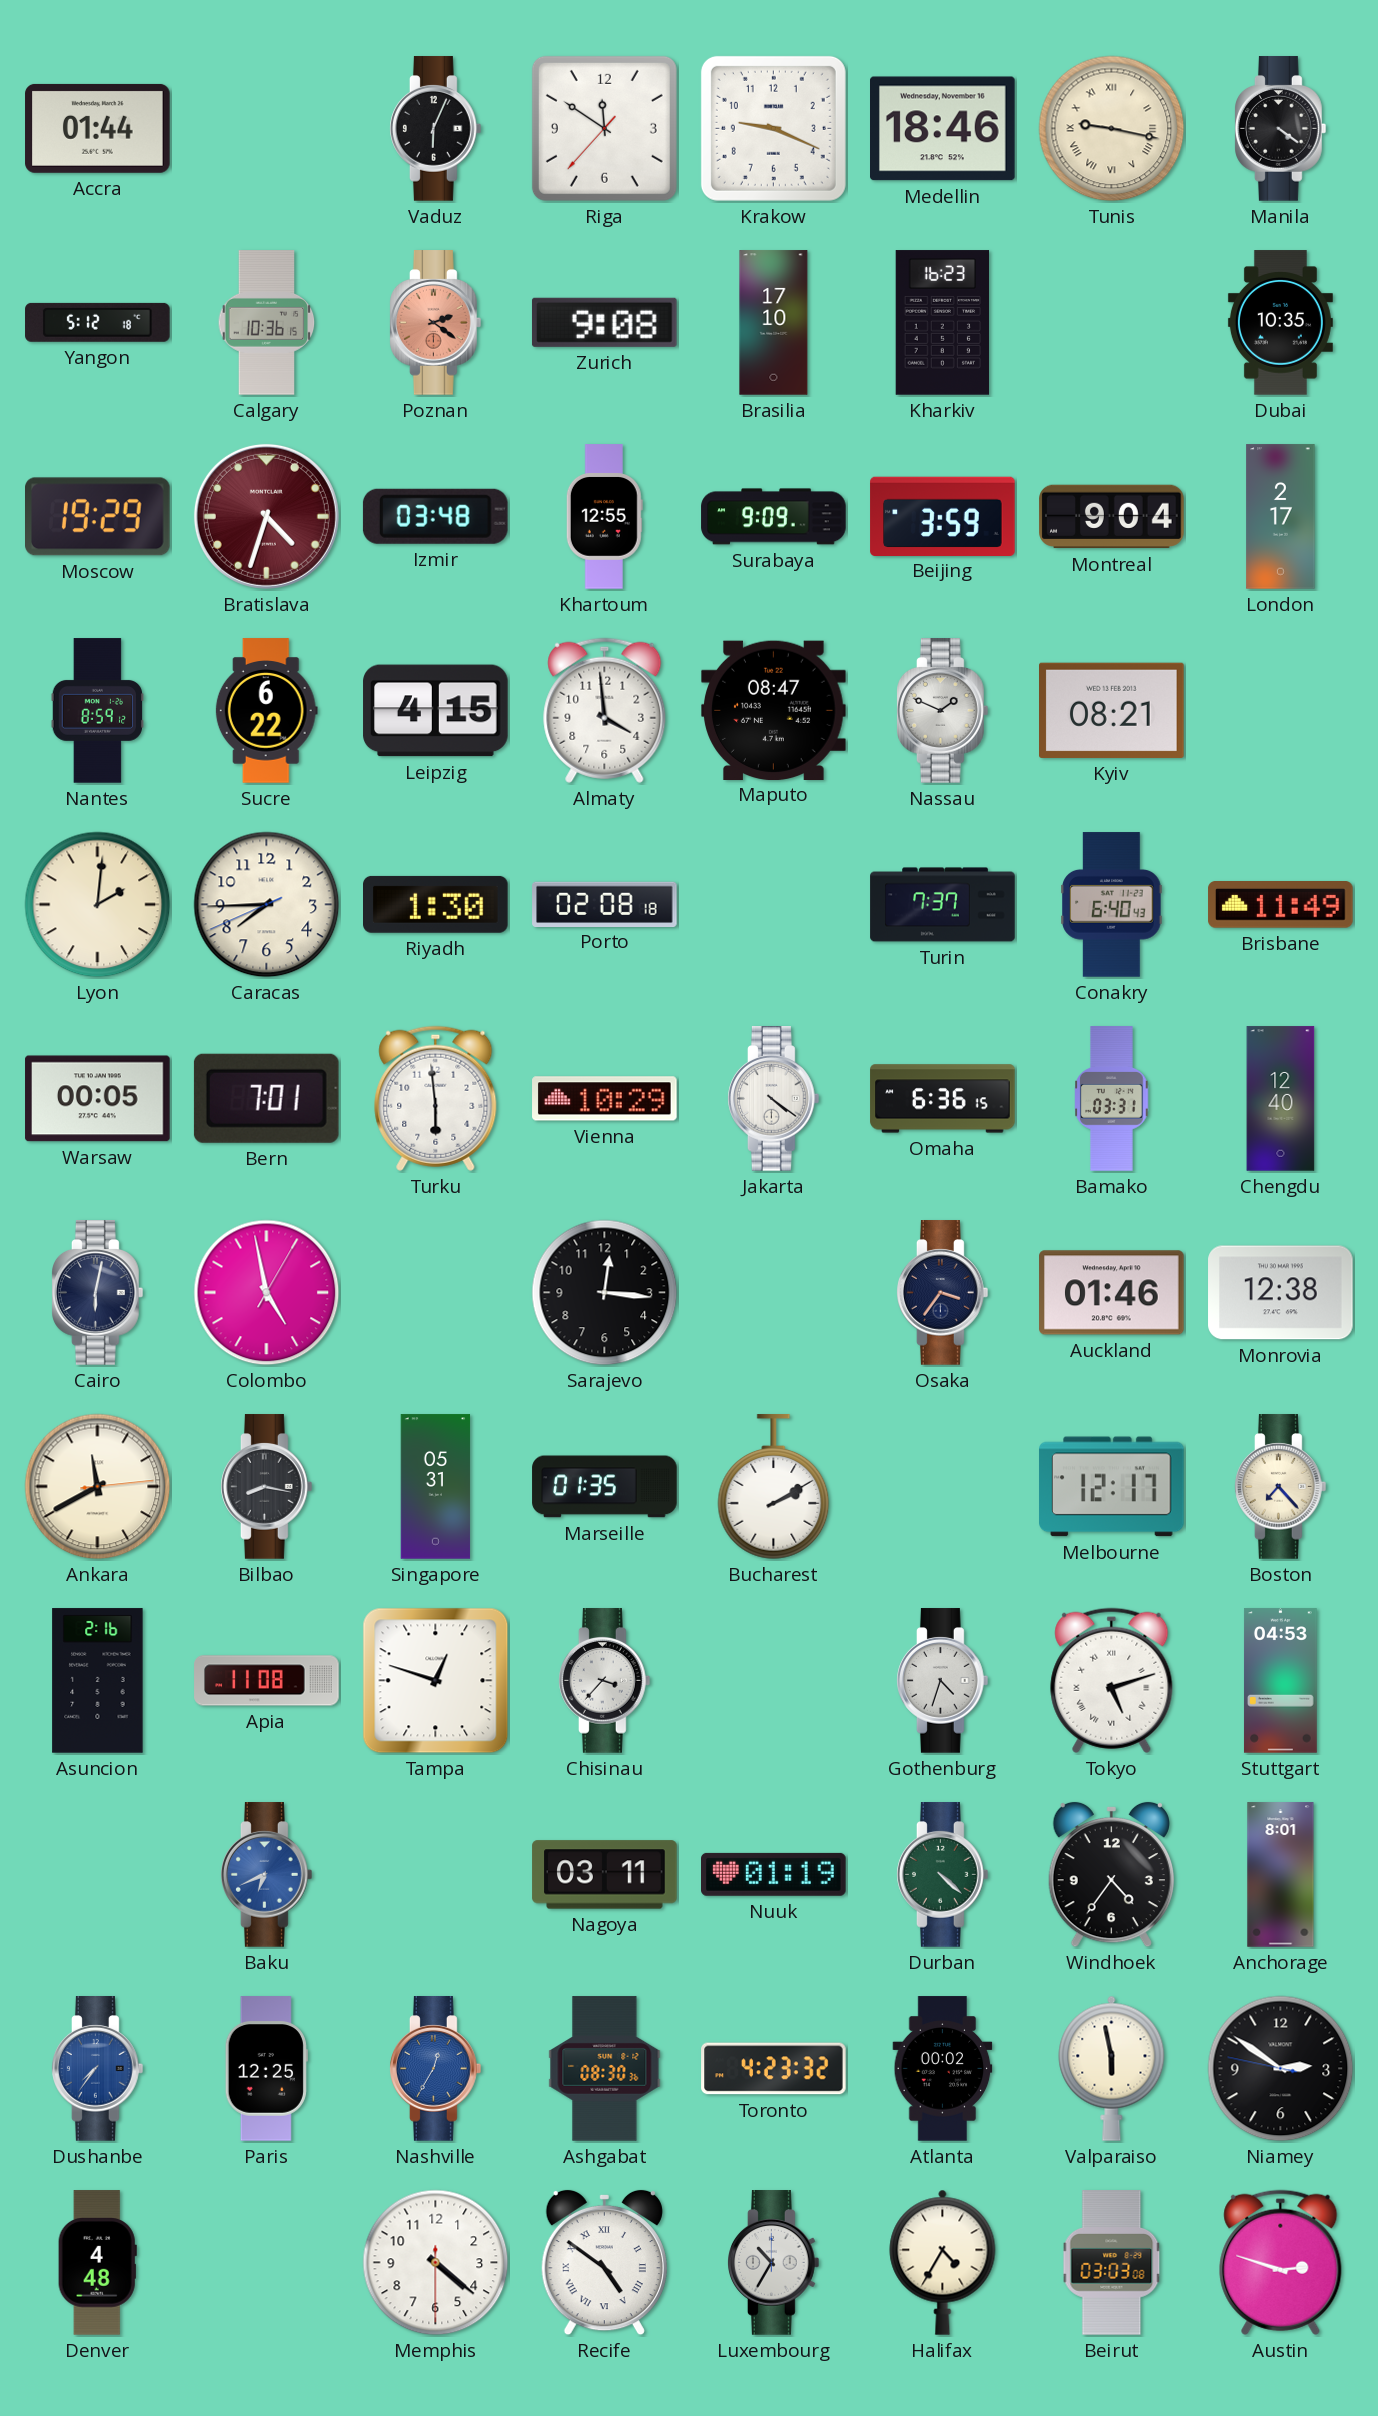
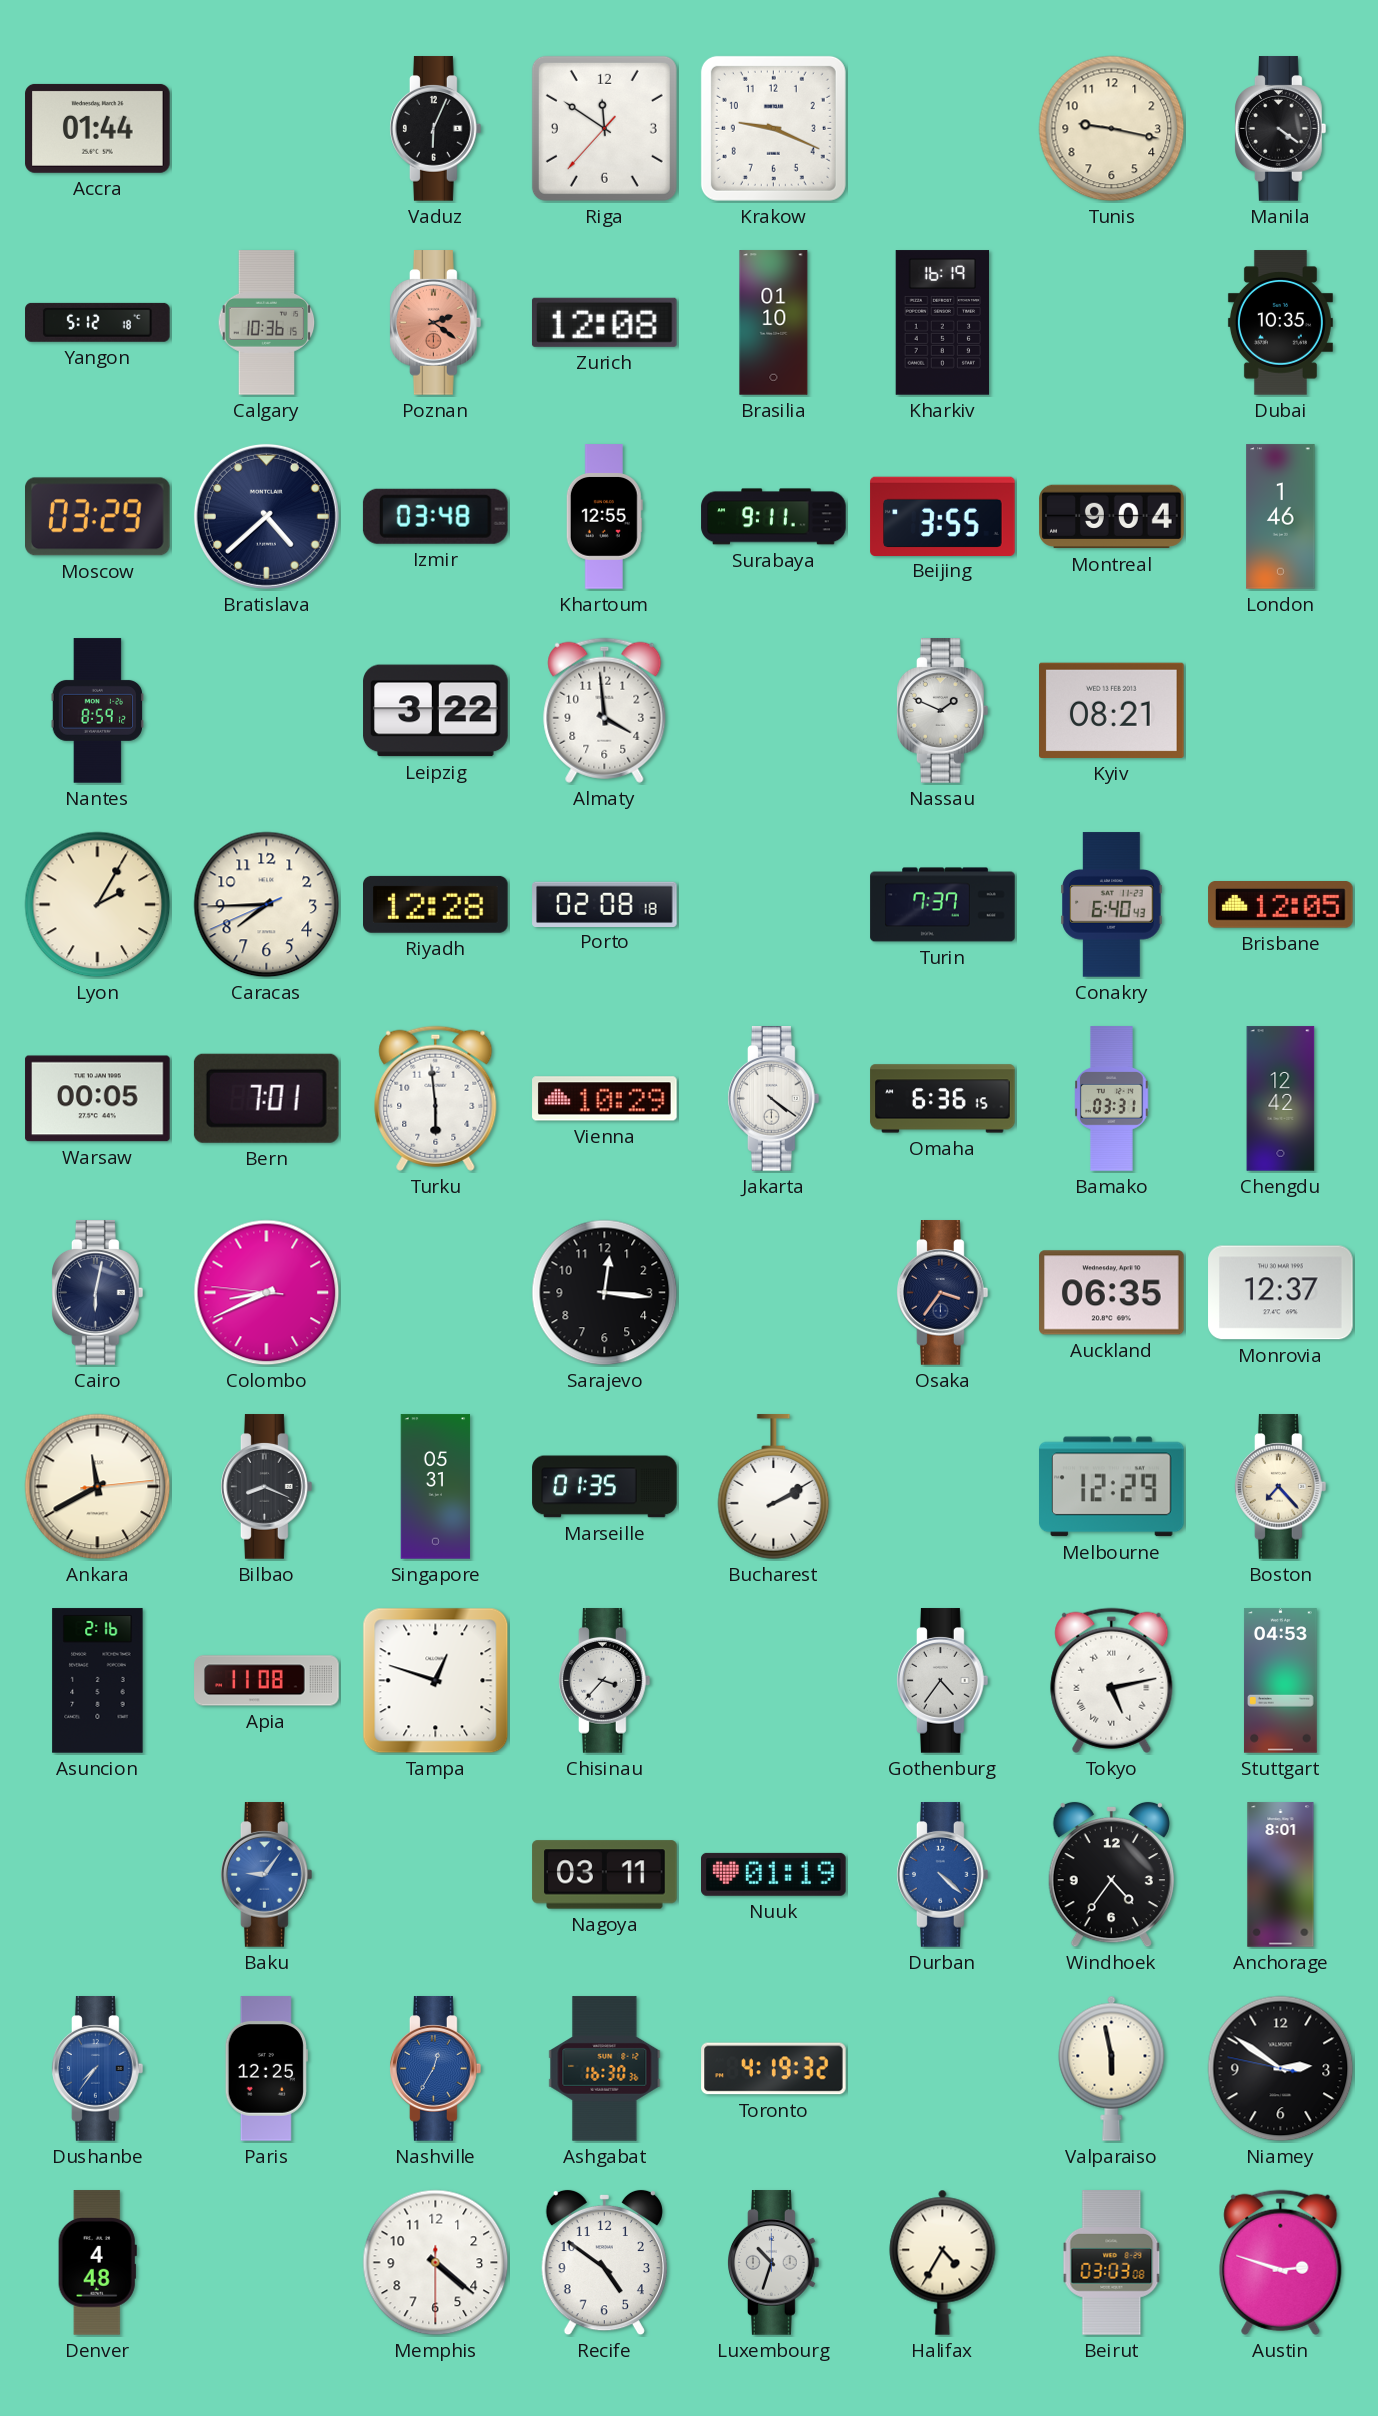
Medellin: 18:46 -> none
Tunis numerals: Roman -> Arabic
Zurich: 9:08 -> 12:08
Brasilia: 17:10 -> 01:10
Kharkiv: 16:23 -> 16:19
Moscow: 19:29 -> 03:29
Bratislava: 4:33 -> 4:38
Bratislava dial: burgundy -> navy
Surabaya: 9:09 -> 9:11
Beijing: 3:59 -> 3:55
London: 2:17 -> 1:46
Sucre: 6:22 -> none
Leipzig: 4:15 -> 3:22
Maputo: 08:47 -> none
Lyon: 2:01 -> 2:05
Riyadh: 1:30 -> 12:28
Brisbane: 11:49 -> 12:05
Chengdu: 12:40 -> 12:42
Colombo: 4:58 -> 8:40
Auckland: 01:46 -> 06:35
Monrovia: 12:38 -> 12:37
Bilbao: 8:17 -> 8:19
Melbourne: 12:17 -> 12:29
Gothenburg: 4:33 -> 4:36
Tokyo: 5:12 -> 5:13
Baku: 6:41 -> 9:06
Durban dial: green -> blue
Ashgabat: 08:30 -> 16:30
Toronto: 4:23 -> 4:19
Atlanta: 00:02 -> none
Recife numerals: Roman -> Arabic
Luxembourg: 10:35 -> 10:33
